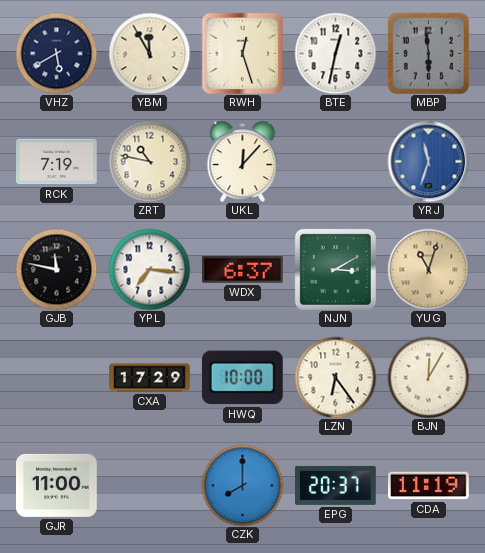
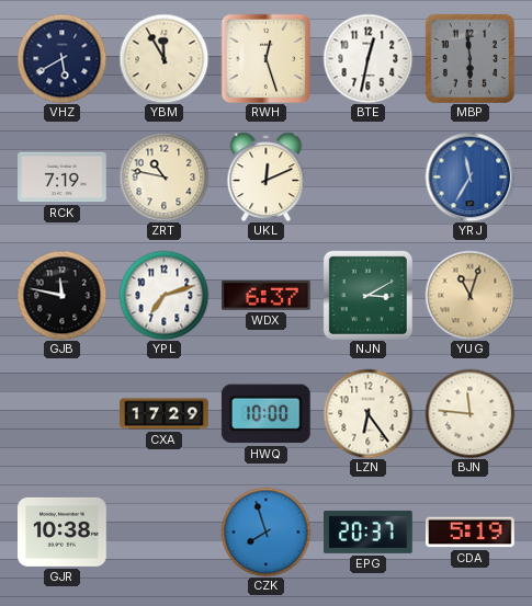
UKL: 12:07 -> 12:11
YRJ: 11:33 -> 11:35
YPL: 7:16 -> 7:12
BJN: 12:05 -> 11:46
GJR: 11:00 -> 10:38
CZK: 8:00 -> 7:57
CDA: 11:19 -> 5:19
